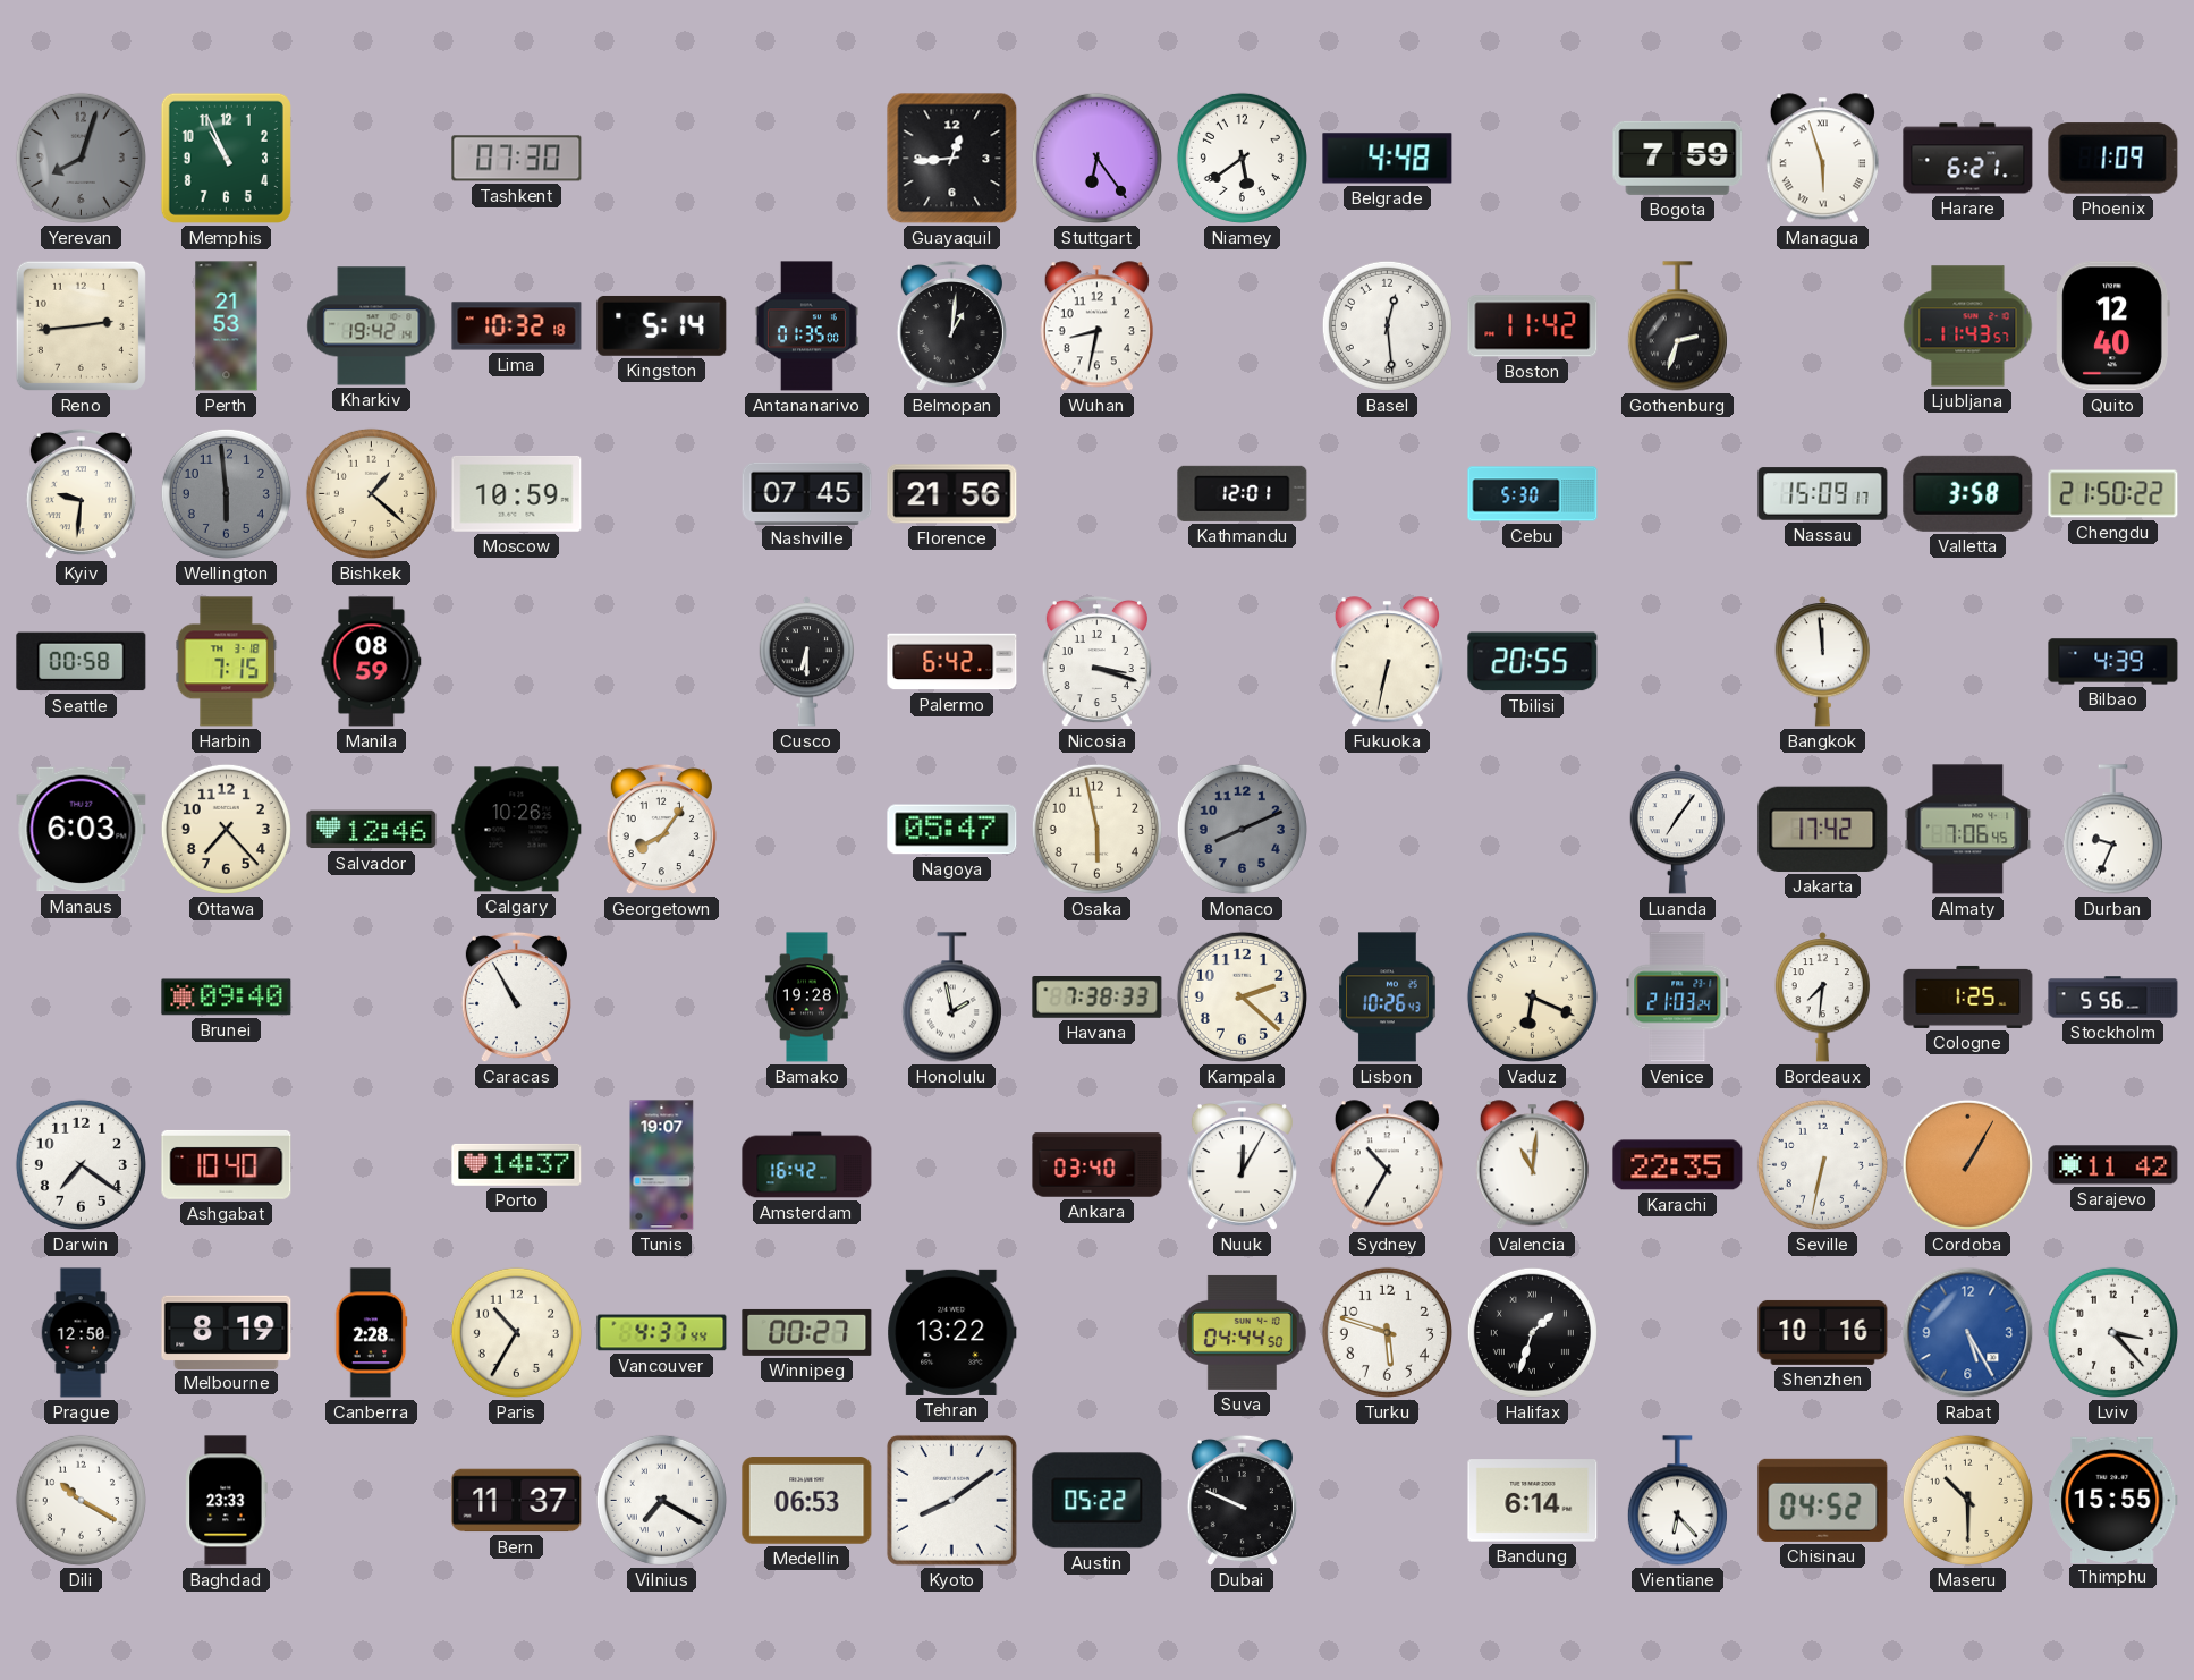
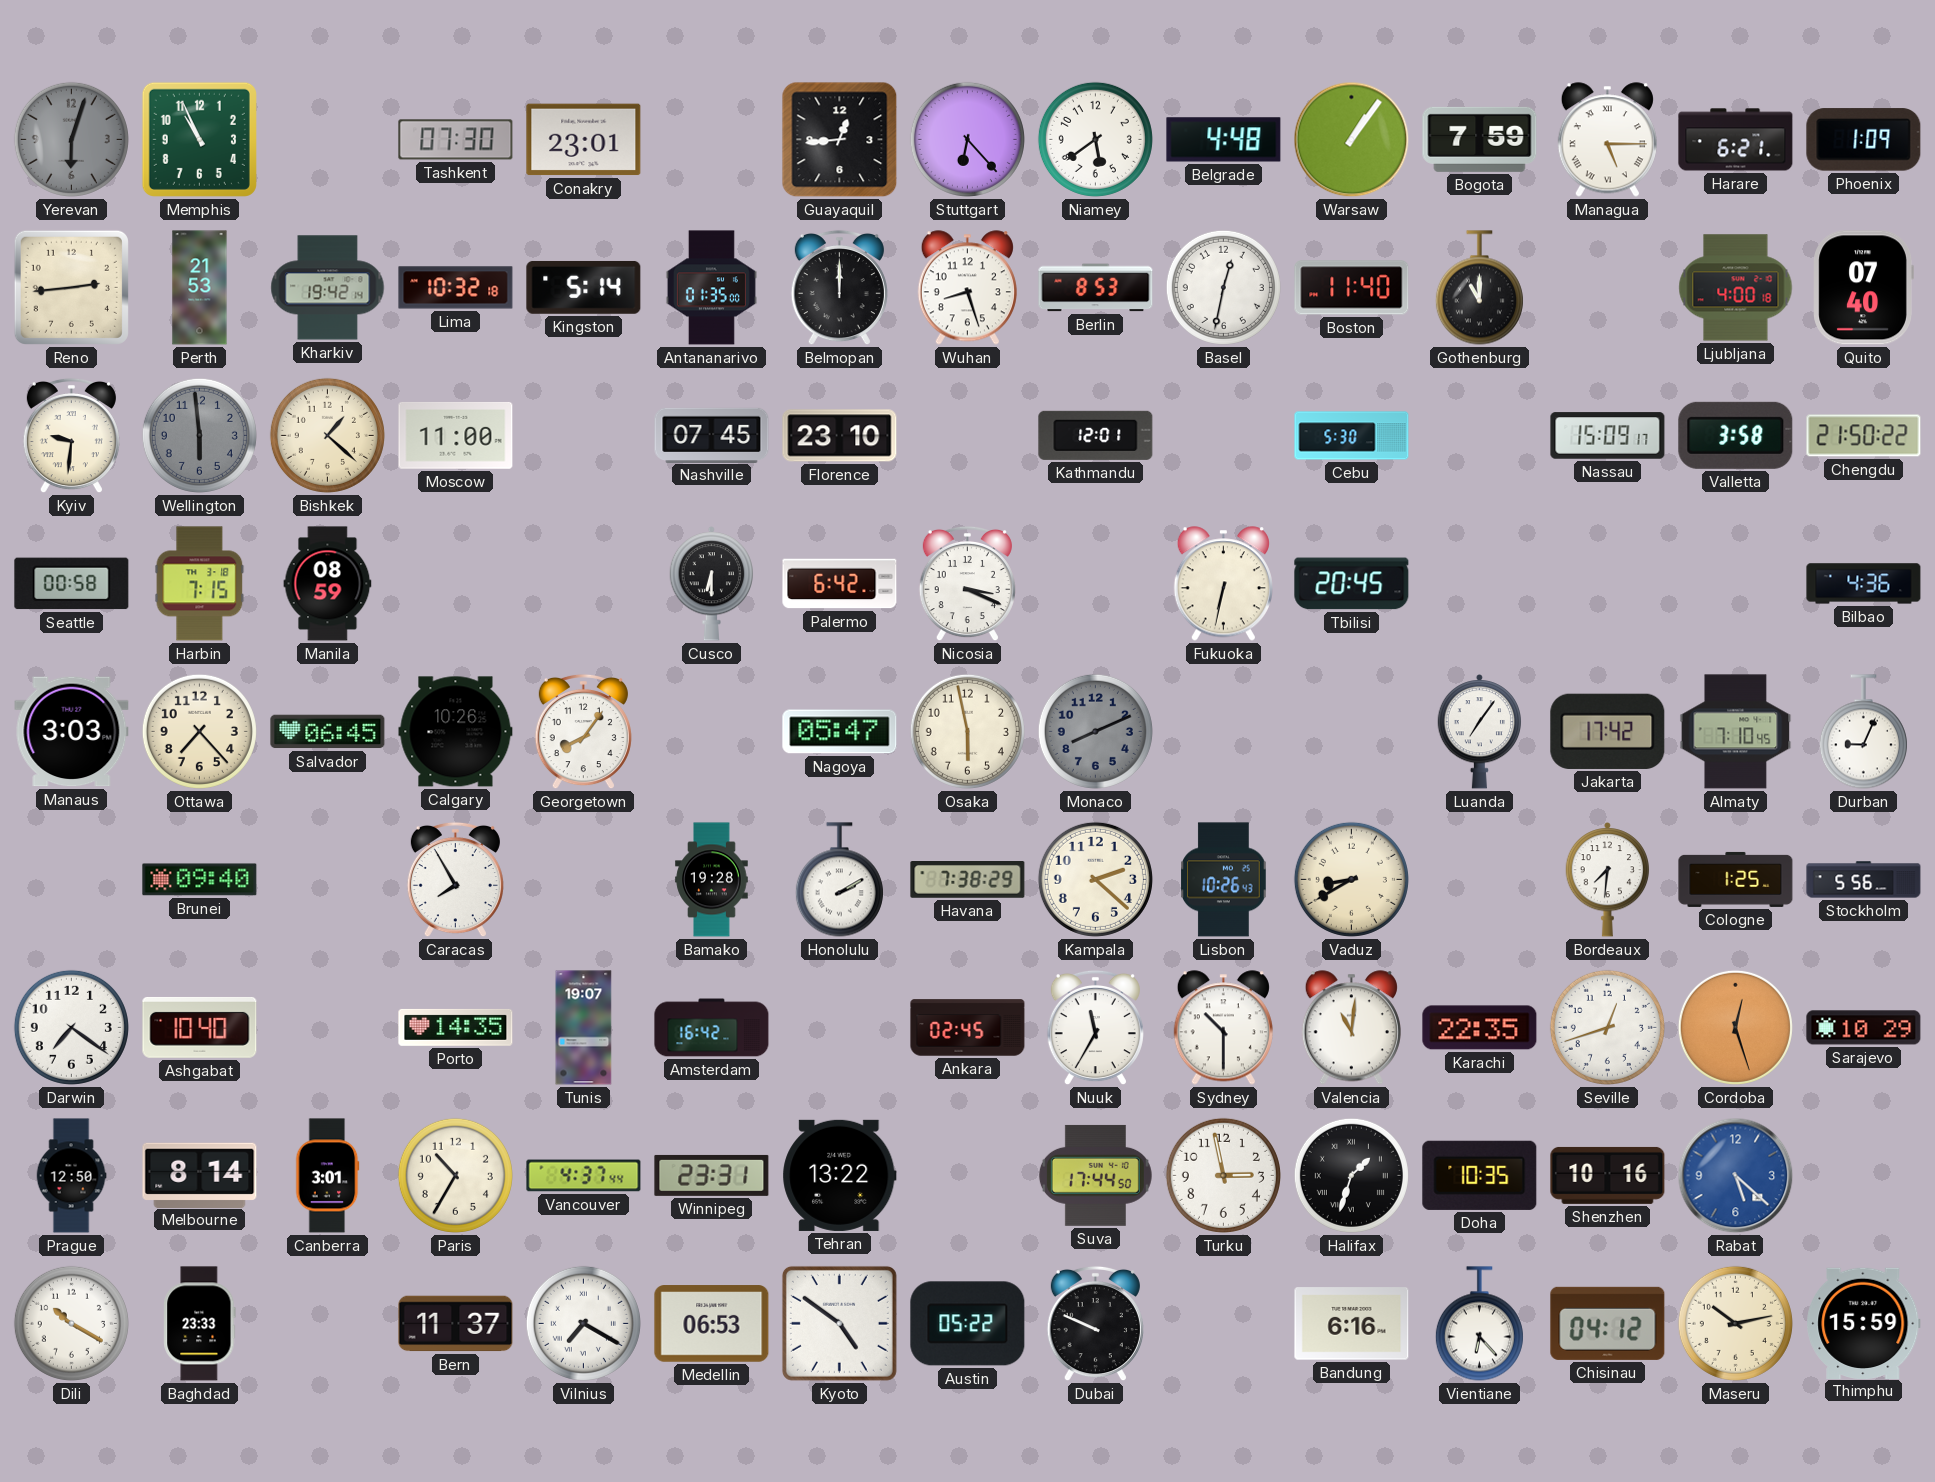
Yerevan: 8:03 -> 6:03
Conakry: none -> 23:01
Stuttgart: 6:24 -> 6:23
Warsaw: none -> 1:06
Managua: 5:57 -> 5:15
Belmopan: 1:01 -> 12:00
Wuhan: 8:32 -> 8:27
Berlin: none -> 8:53
Basel: 12:29 -> 12:32
Boston: 11:42 -> 11:40
Gothenburg: 2:33 -> 11:00
Ljubljana: 11:43 -> 4:00
Quito: 12:40 -> 07:40
Moscow: 10:59 -> 11:00
Florence: 21:56 -> 23:10
Nicosia: 3:18 -> 3:19
Tbilisi: 20:55 -> 20:45
Bangkok: 11:59 -> none
Bilbao: 4:39 -> 4:36
Manaus: 6:03 -> 3:03
Salvador: 12:46 -> 06:45
Almaty: 7:06 -> 7:10
Durban: 9:34 -> 9:04
Caracas: 10:55 -> 7:55
Honolulu: 1:58 -> 2:10
Havana: 7:38:33 -> 7:38:29
Vaduz: 6:19 -> 8:40
Venice: 21:03 -> none
Porto: 14:37 -> 14:35
Ankara: 03:40 -> 02:45
Nuuk: 12:05 -> 11:35
Sydney: 10:35 -> 10:30
Seville: 6:32 -> 12:42
Cordoba: 1:05 -> 12:27
Sarajevo: 11:42 -> 10:29
Melbourne: 8:19 -> 8:14
Canberra: 2:28 -> 3:01
Winnipeg: 00:27 -> 23:31
Suva: 04:44 -> 17:44
Turku: 5:48 -> 2:58
Doha: none -> 10:35
Rabat: 5:25 -> 5:22
Lviv: 3:23 -> none
Kyoto: 8:09 -> 4:51
Bandung: 6:14 -> 6:16
Chisinau: 04:52 -> 04:12
Maseru: 10:30 -> 10:13
Thimphu: 15:55 -> 15:59
